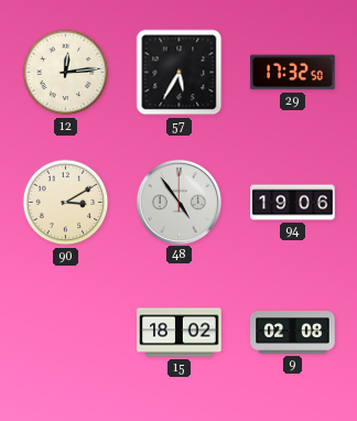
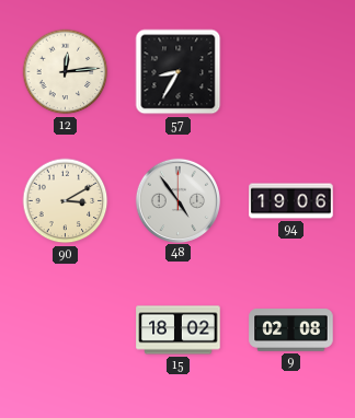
57: 5:35 -> 8:35
29: 17:32 -> none
